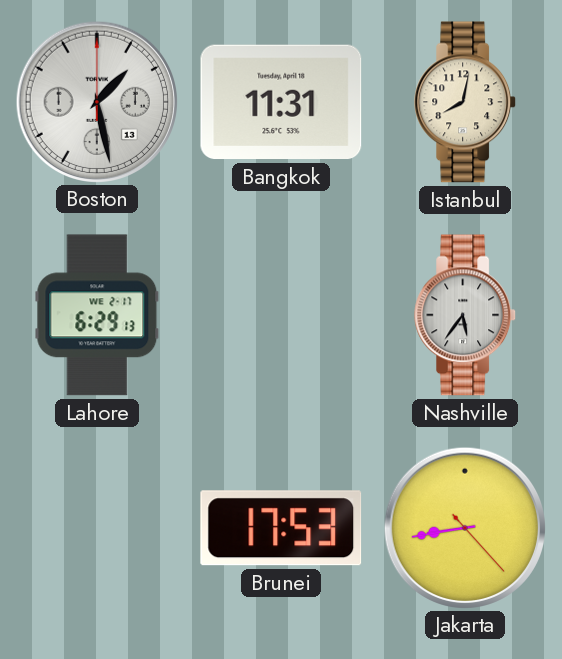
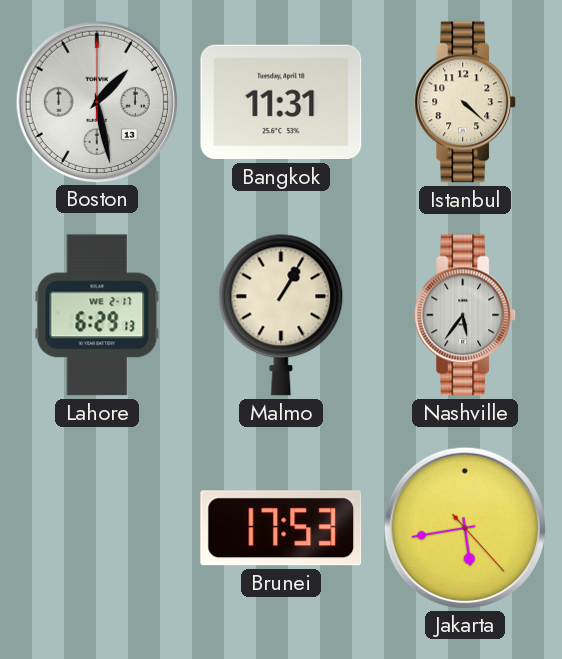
Istanbul: 8:02 -> 4:22
Malmo: none -> 1:05
Jakarta: 8:43 -> 5:43
